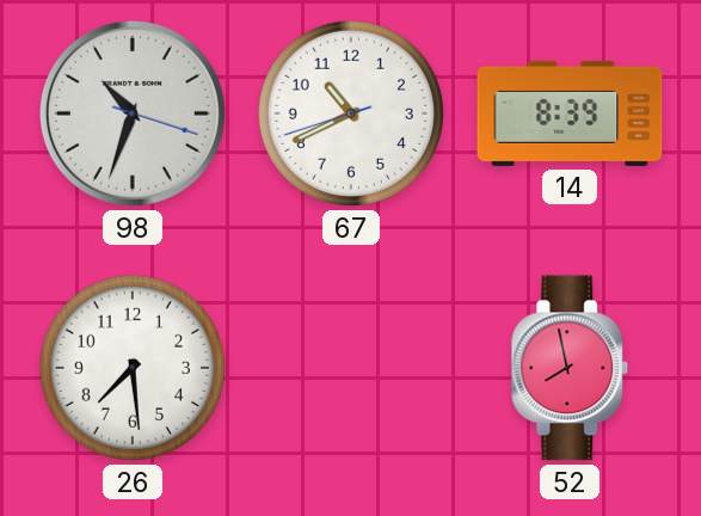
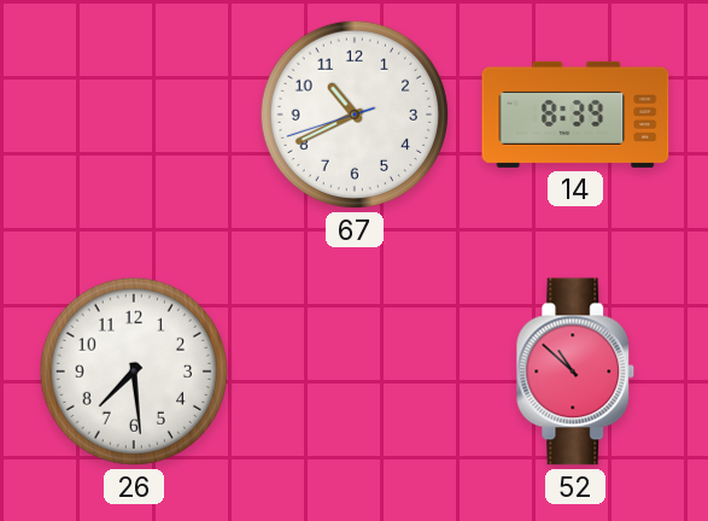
98: 10:33 -> none
52: 7:58 -> 10:52
